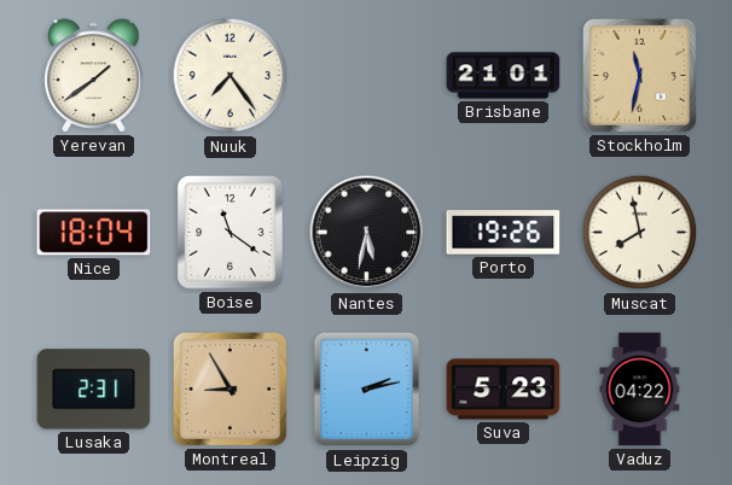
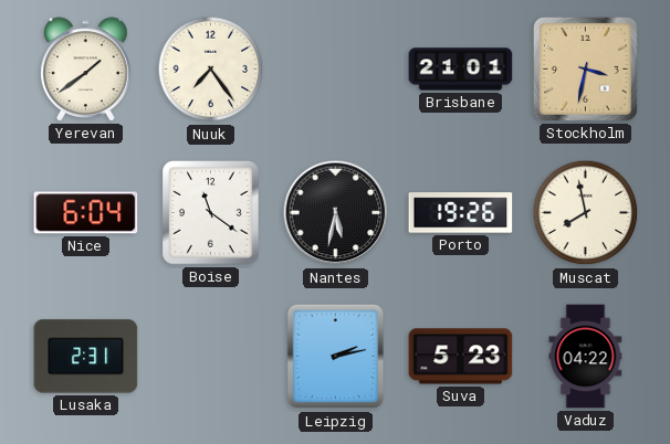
Stockholm: 11:32 -> 3:32
Nice: 18:04 -> 6:04
Montreal: 8:55 -> none
